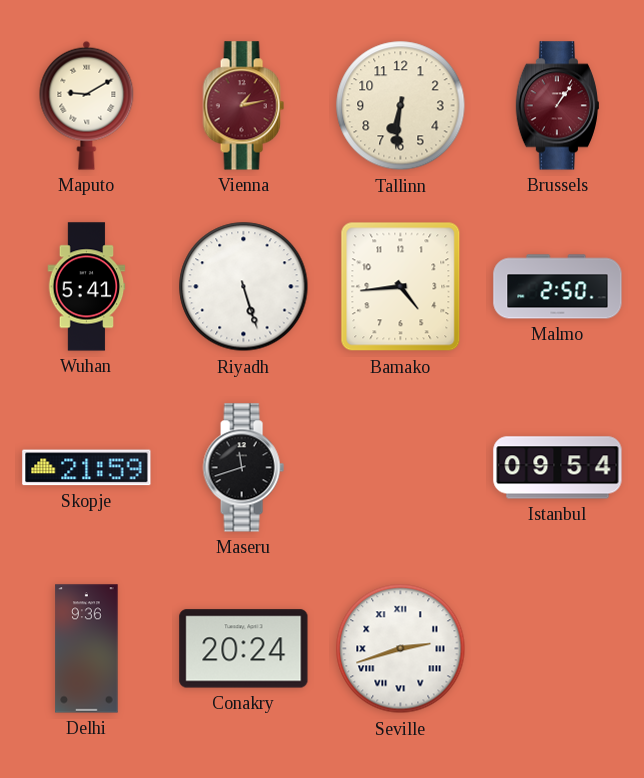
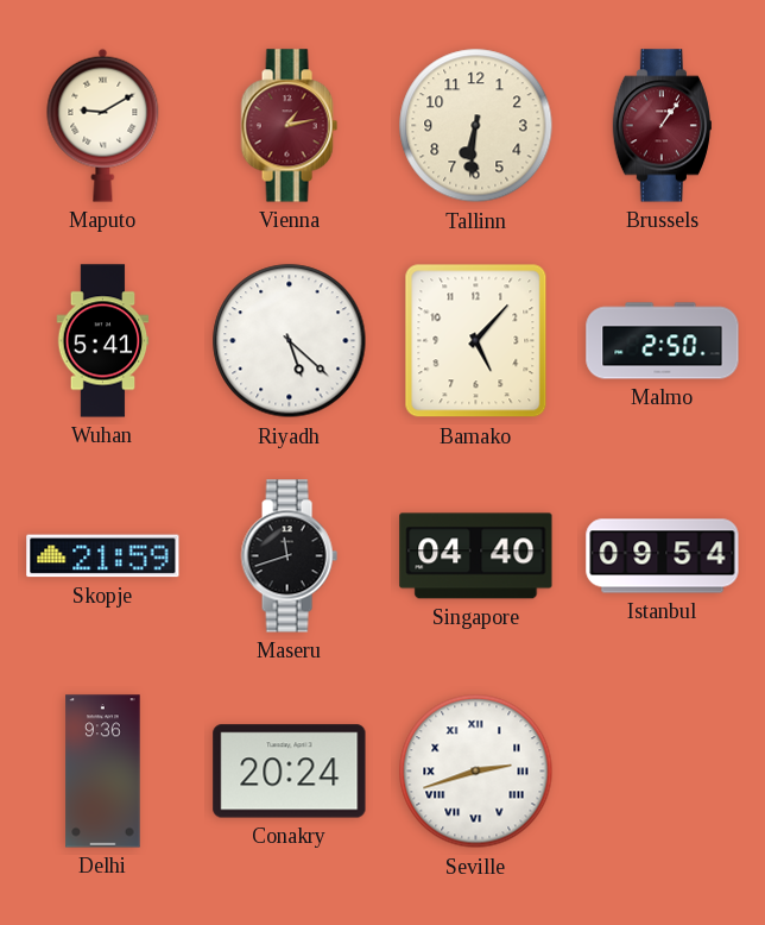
Riyadh: 5:27 -> 5:22
Bamako: 4:44 -> 5:07
Singapore: none -> 04:40
